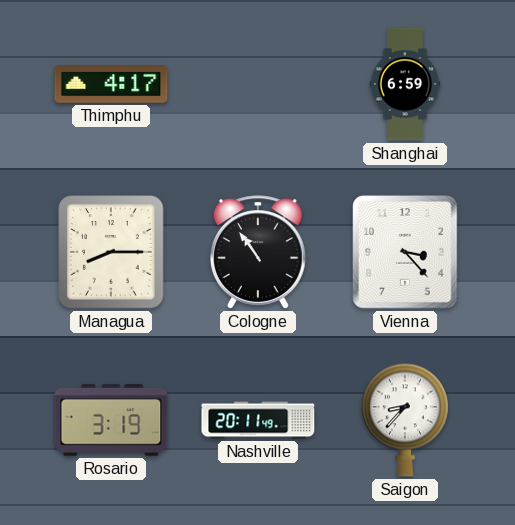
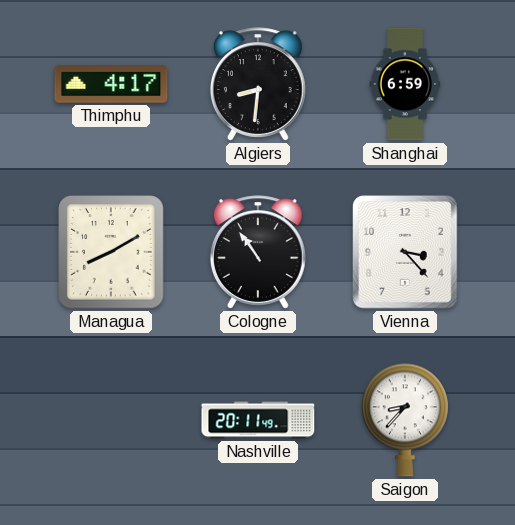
Algiers: none -> 8:31
Managua: 8:15 -> 8:10
Rosario: 3:19 -> none
